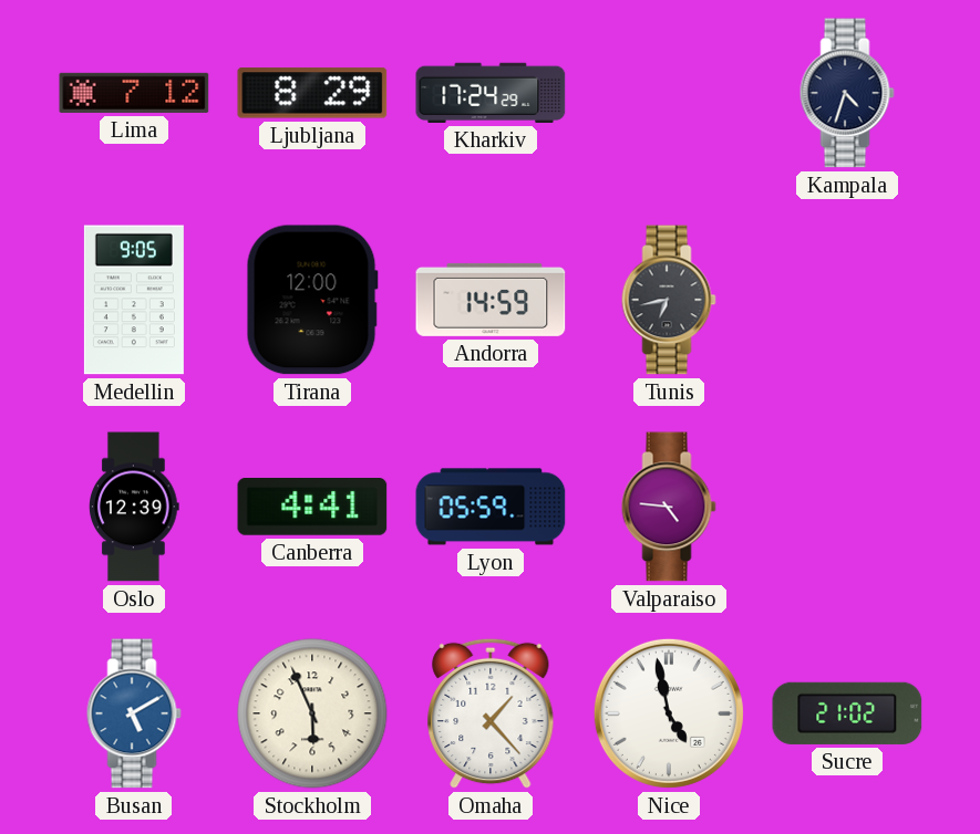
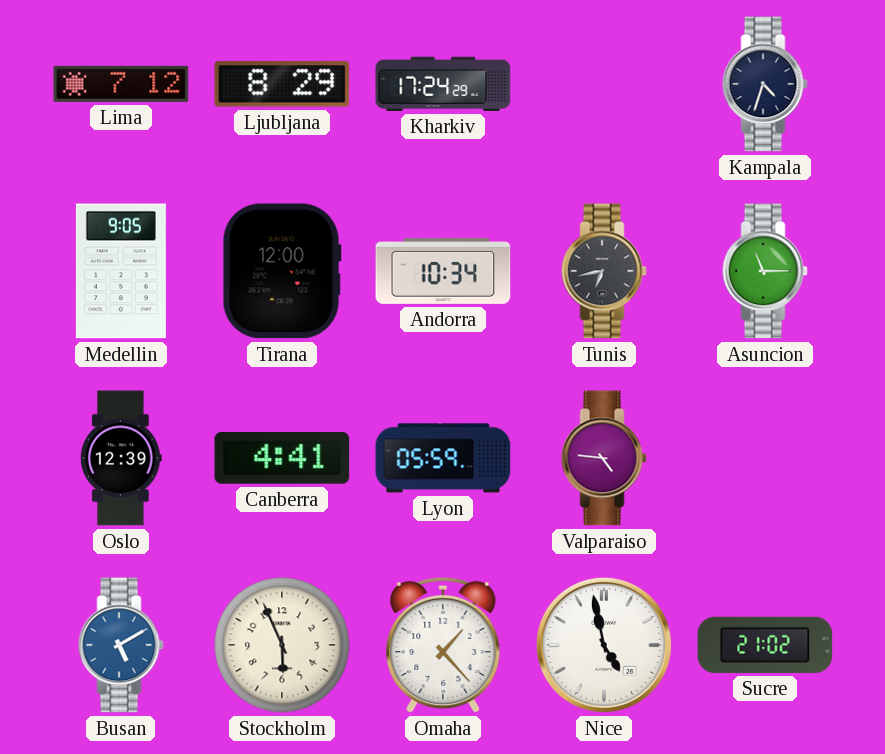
Andorra: 14:59 -> 10:34
Asuncion: none -> 11:15
